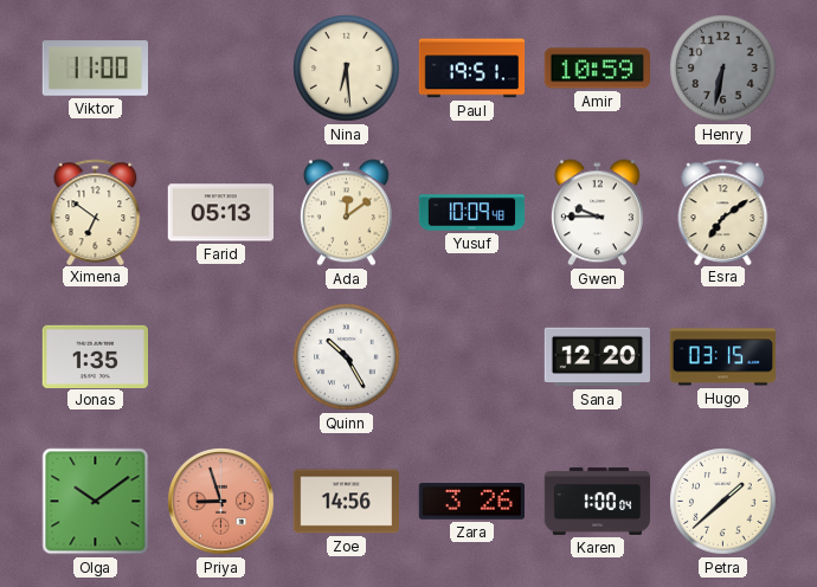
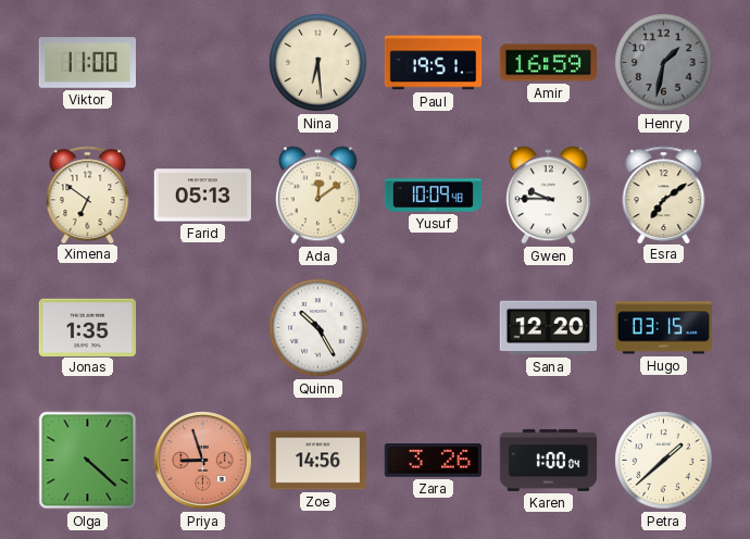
Amir: 10:59 -> 16:59
Henry: 6:32 -> 1:32
Olga: 10:09 -> 4:22
